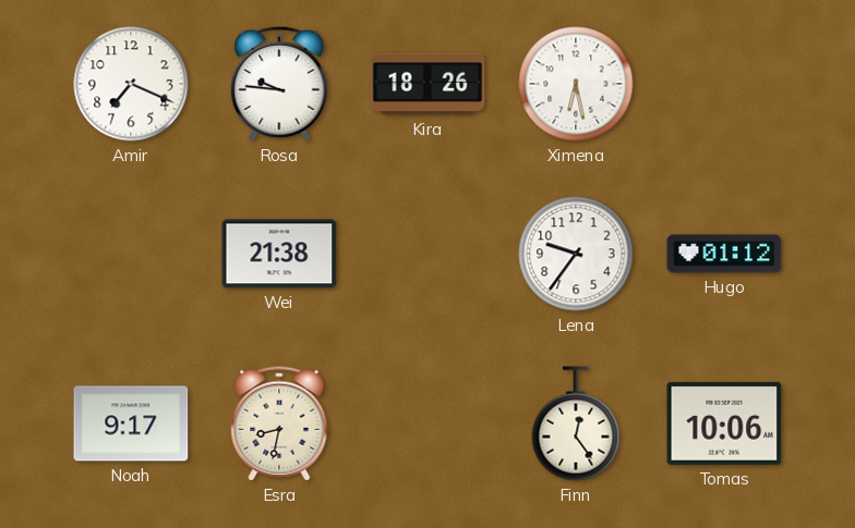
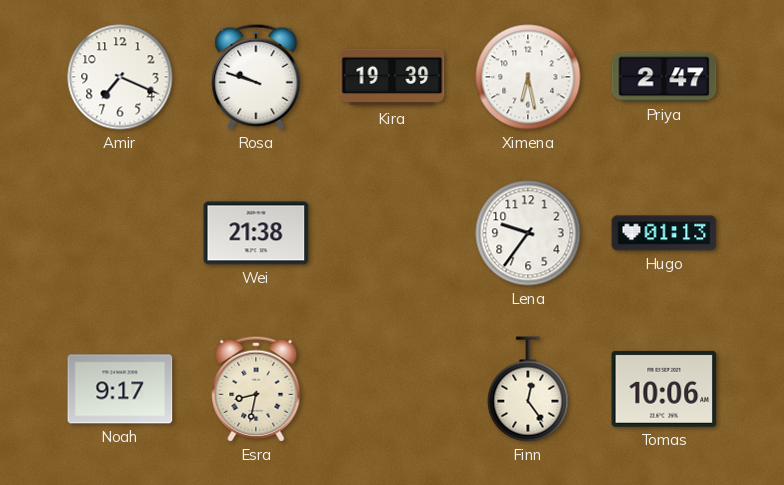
Rosa: 9:46 -> 9:48
Kira: 18:26 -> 19:39
Priya: none -> 2:47
Hugo: 01:12 -> 01:13
